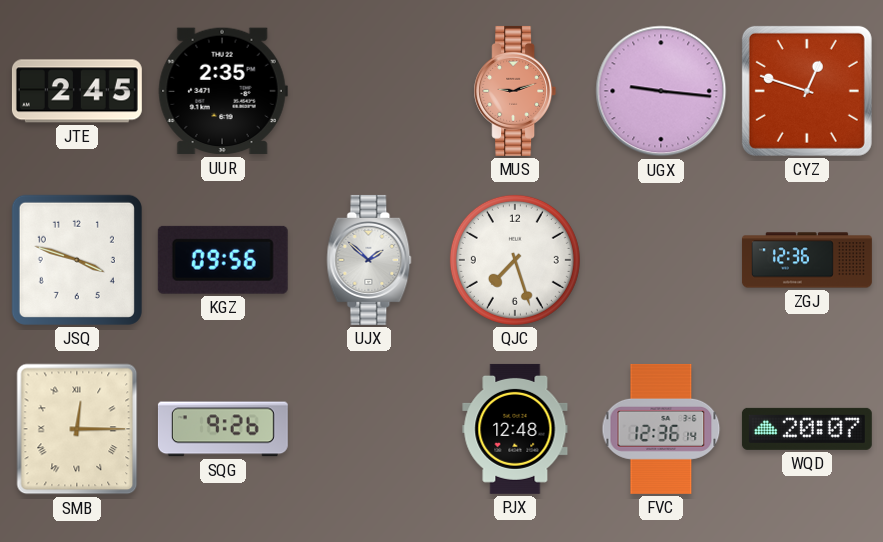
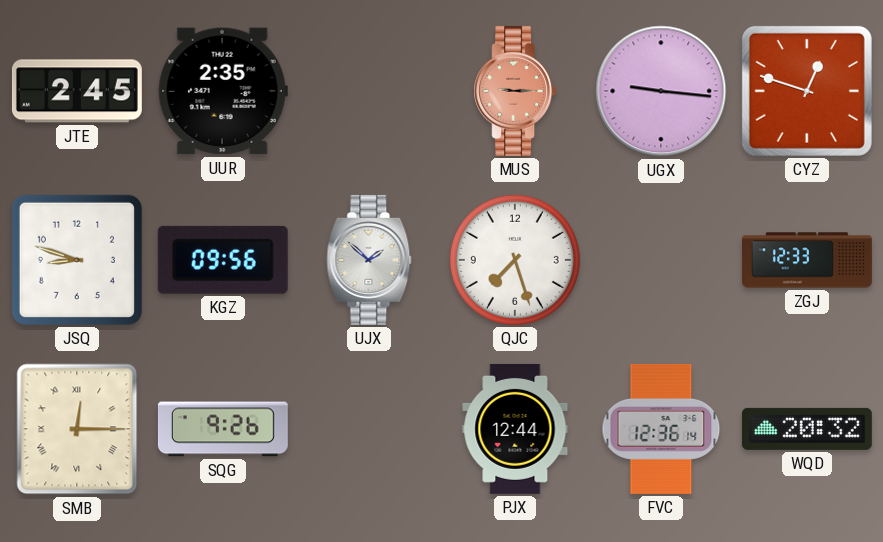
MUS: 9:12 -> 9:15
JSQ: 3:48 -> 8:48
ZGJ: 12:36 -> 12:33
PJX: 12:48 -> 12:44
WQD: 20:07 -> 20:32
